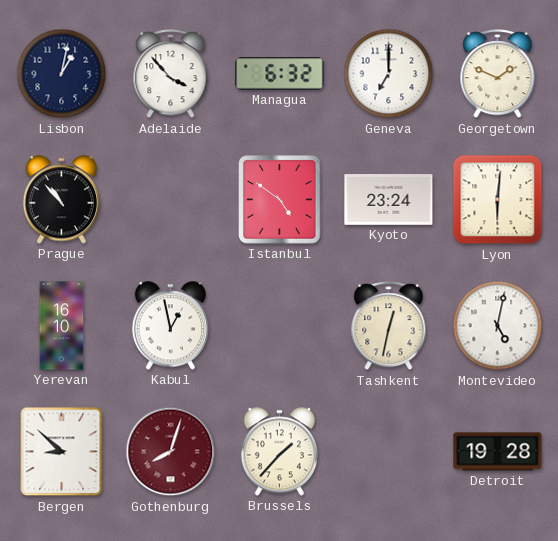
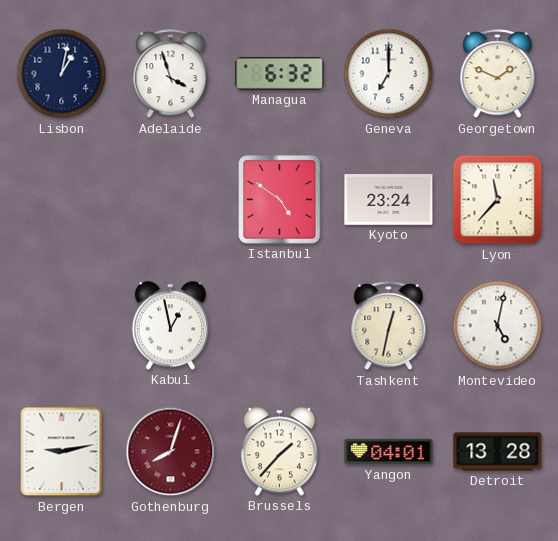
Adelaide: 3:53 -> 3:57
Prague: 10:53 -> none
Lyon: 6:01 -> 11:37
Yerevan: 16:10 -> none
Bergen: 8:52 -> 9:13
Yangon: none -> 04:01
Detroit: 19:28 -> 13:28
